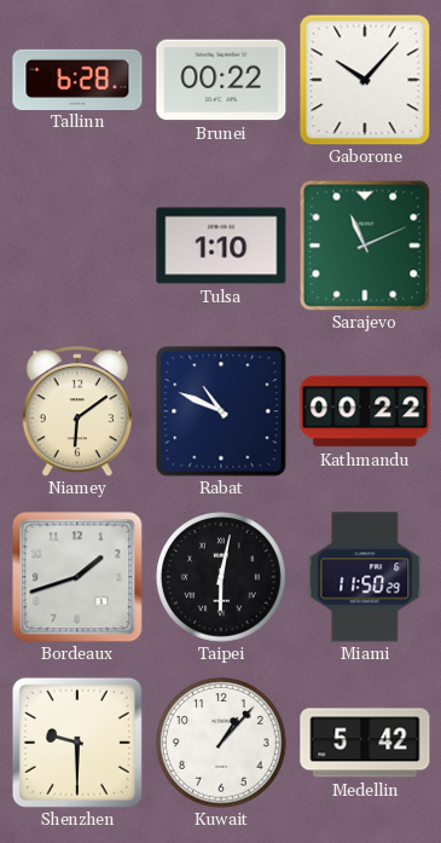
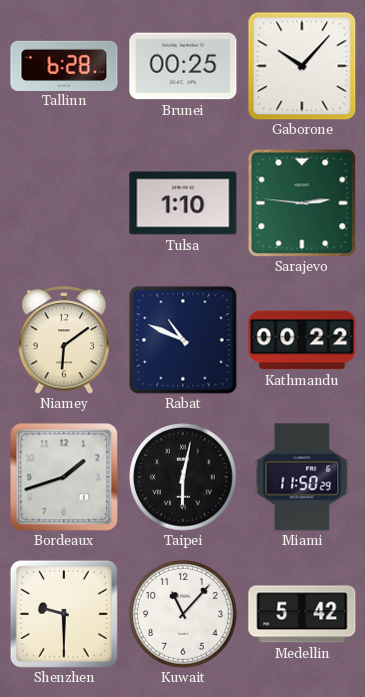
Brunei: 00:22 -> 00:25
Sarajevo: 11:11 -> 2:46
Kuwait: 1:07 -> 11:07
